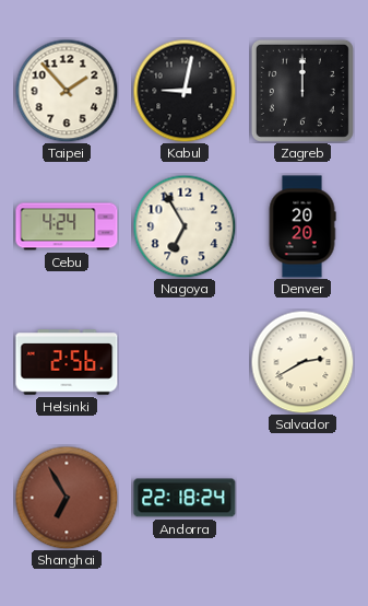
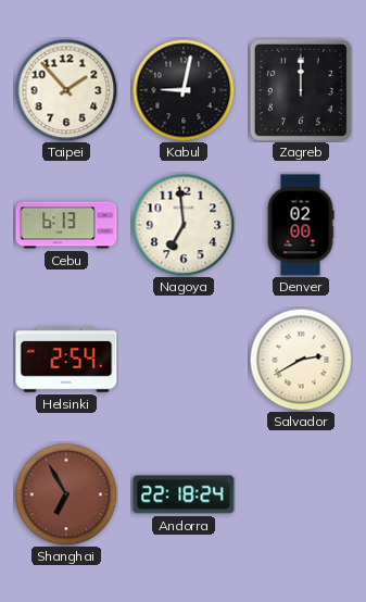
Cebu: 4:24 -> 6:13
Nagoya: 6:55 -> 6:59
Denver: 20:20 -> 02:00
Helsinki: 2:56 -> 2:54
